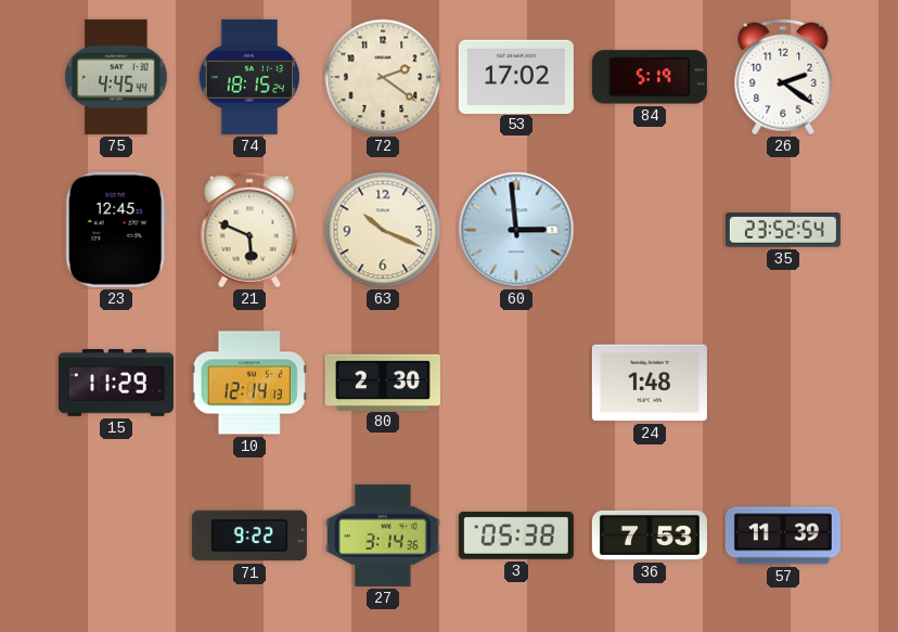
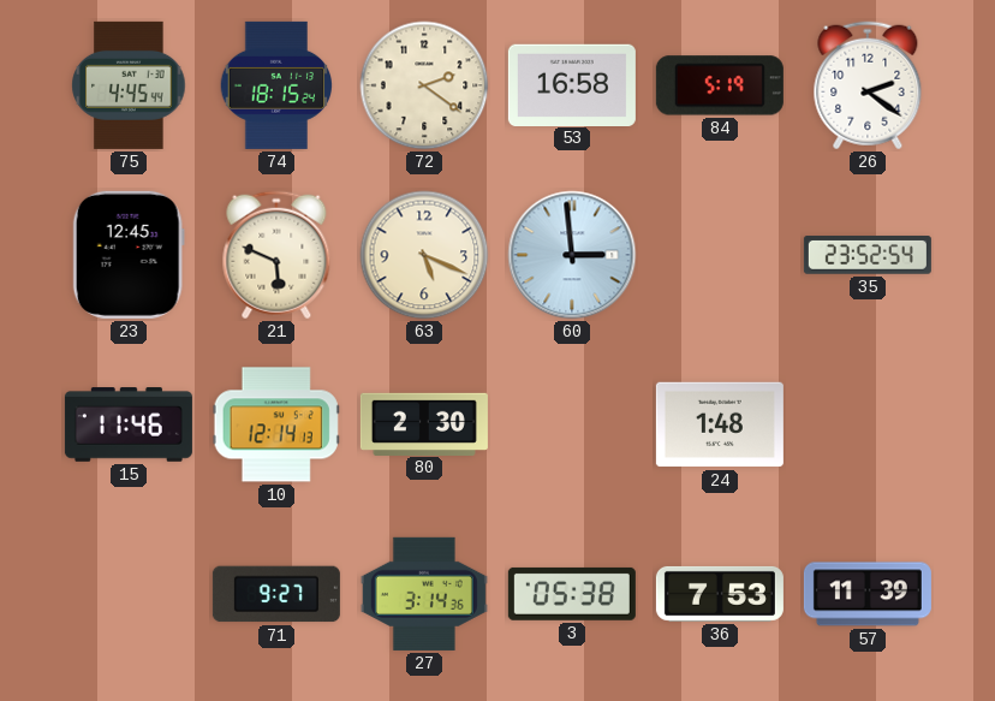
53: 17:02 -> 16:58
63: 10:19 -> 5:19
15: 11:29 -> 11:46
71: 9:22 -> 9:27
